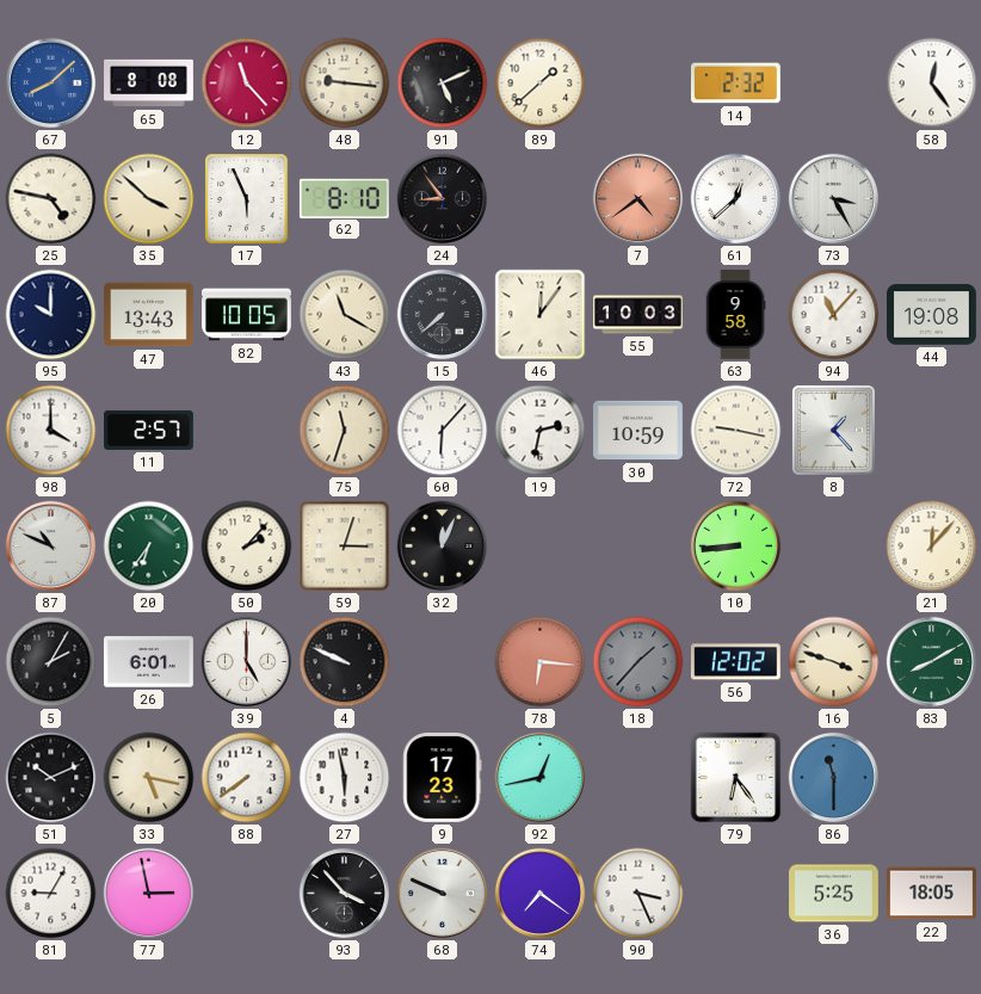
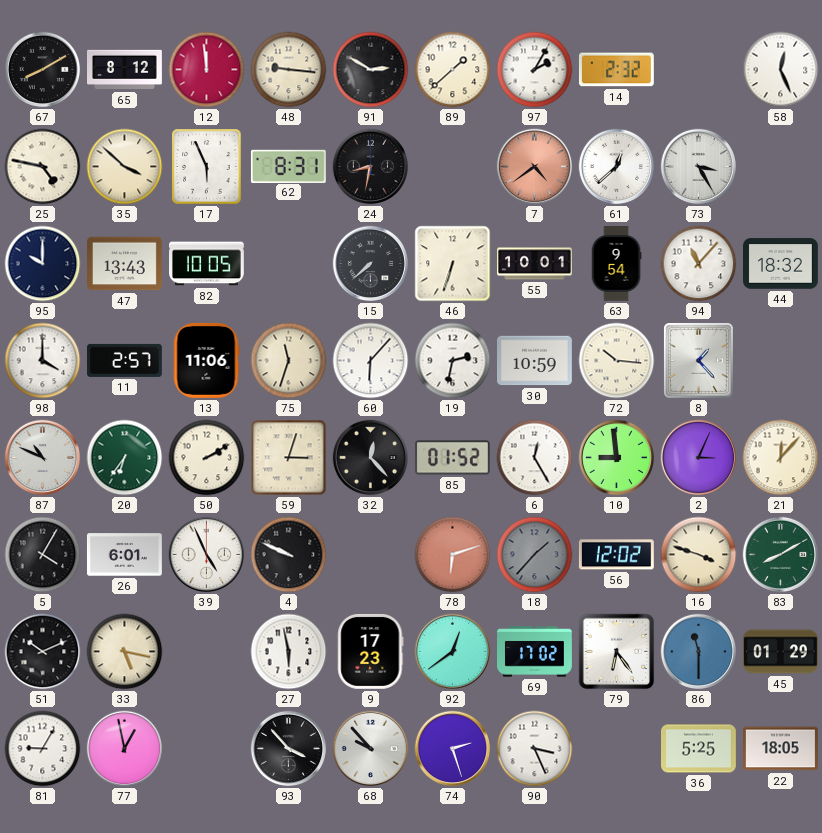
67: 8:08 -> 8:10
67 dial: blue -> black
65: 8:08 -> 8:12
12: 11:23 -> 11:59
91: 5:11 -> 2:50
97: none -> 2:05
58: 12:24 -> 12:26
62: 8:10 -> 8:31
24: 8:54 -> 8:32
43: 11:20 -> none
46: 12:06 -> 6:33
55: 10:03 -> 10:01
63: 9:58 -> 9:54
44: 19:08 -> 18:32
13: none -> 11:06
72: 9:17 -> 10:16
50: 2:07 -> 2:10
32: 12:04 -> 12:23
85: none -> 01:52
6: none -> 12:25
10: 8:44 -> 8:59
2: none -> 3:04
5: 2:05 -> 4:05
39: 5:00 -> 4:56
78: 6:16 -> 6:12
88: 7:39 -> none
92: 12:43 -> 12:39
69: none -> 17:02
45: none -> 01:29
77: 2:58 -> 12:58
68: 9:49 -> 9:53
74: 7:21 -> 2:27
